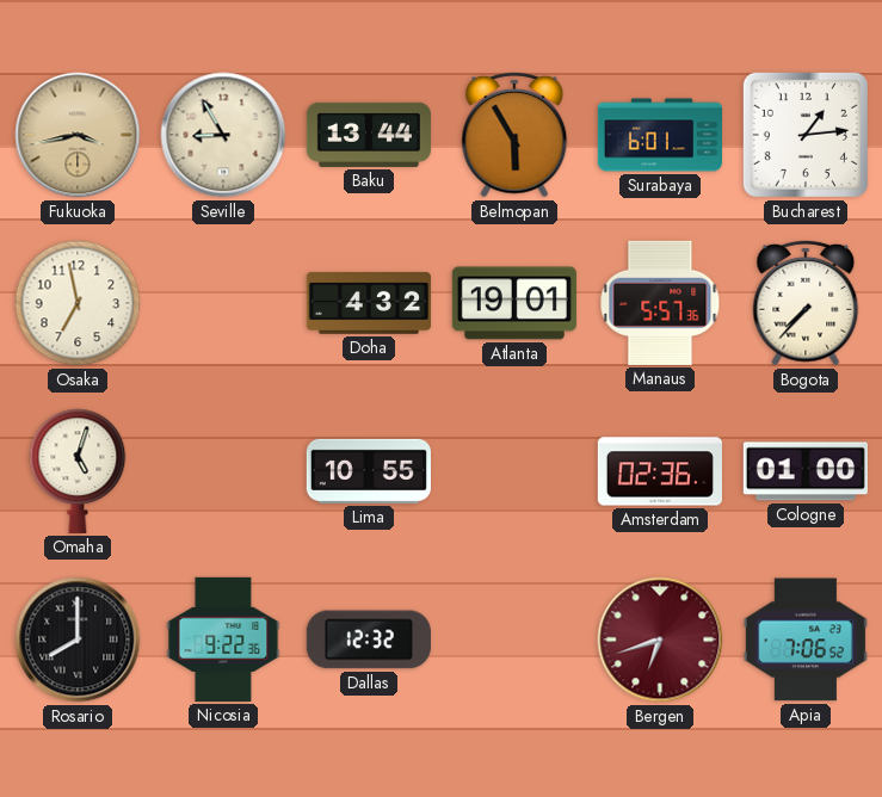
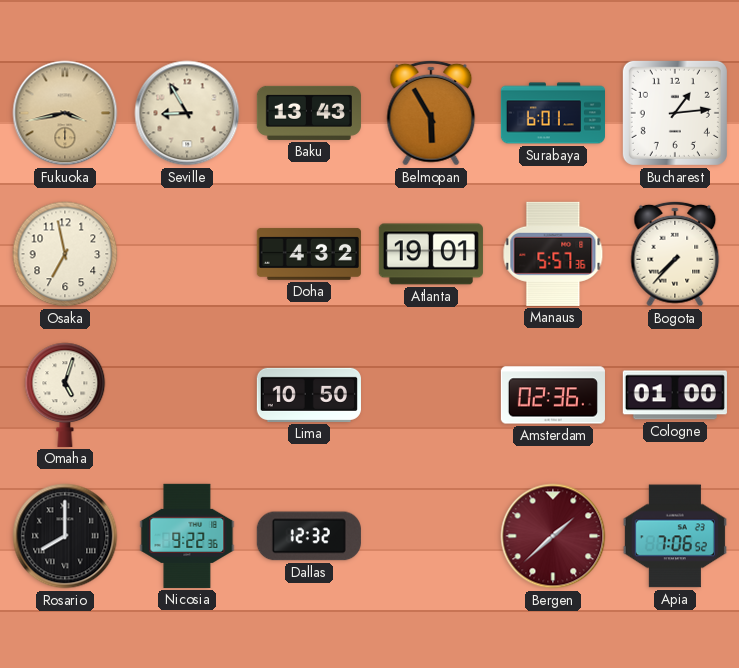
Baku: 13:44 -> 13:43
Lima: 10:55 -> 10:50
Bergen: 6:42 -> 1:38
